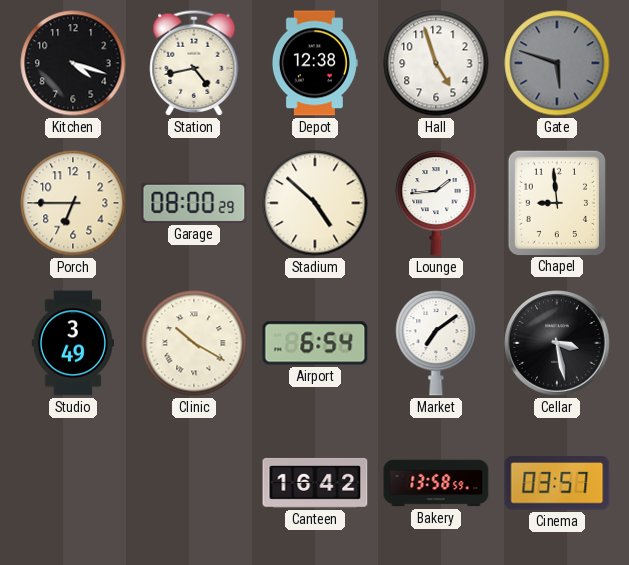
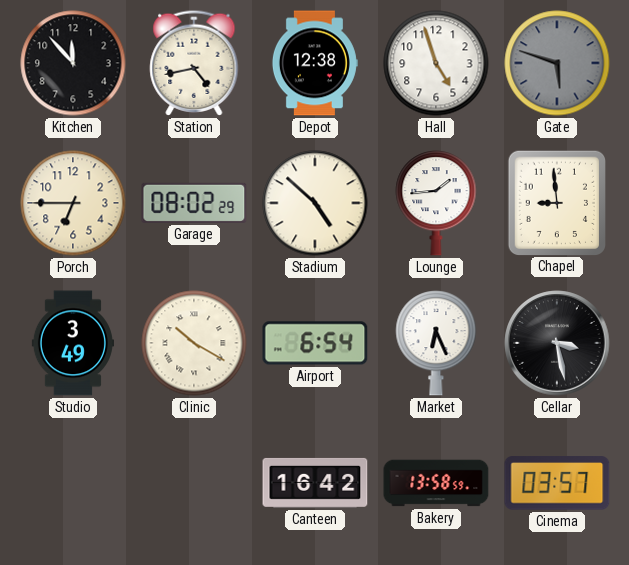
Kitchen: 4:18 -> 11:53
Garage: 08:00 -> 08:02
Market: 7:09 -> 6:26
